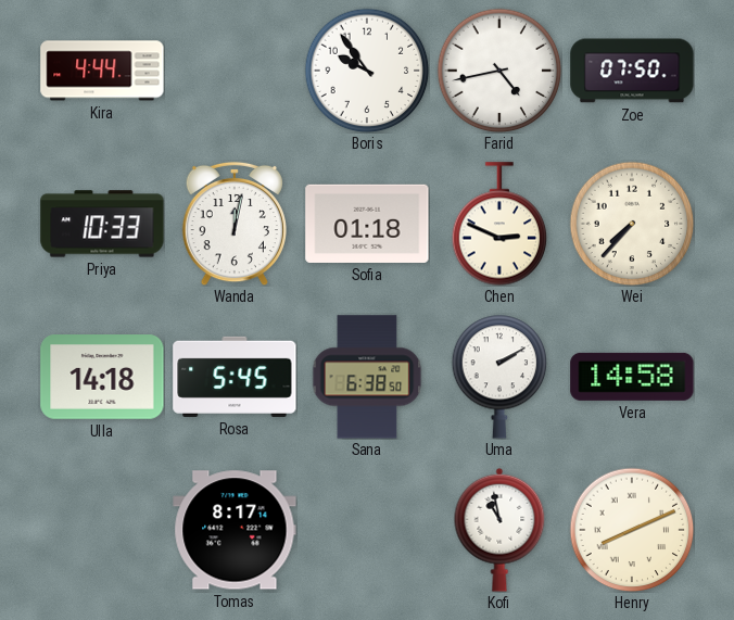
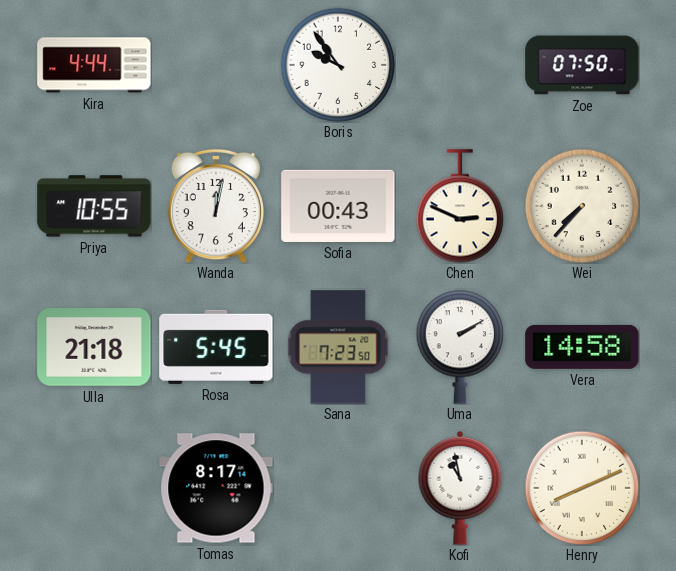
Farid: 4:43 -> none
Priya: 10:33 -> 10:55
Sofia: 01:18 -> 00:43
Ulla: 14:18 -> 21:18
Sana: 6:38 -> 7:23
